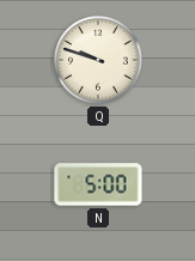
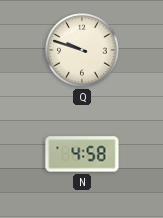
N: 5:00 -> 4:58
